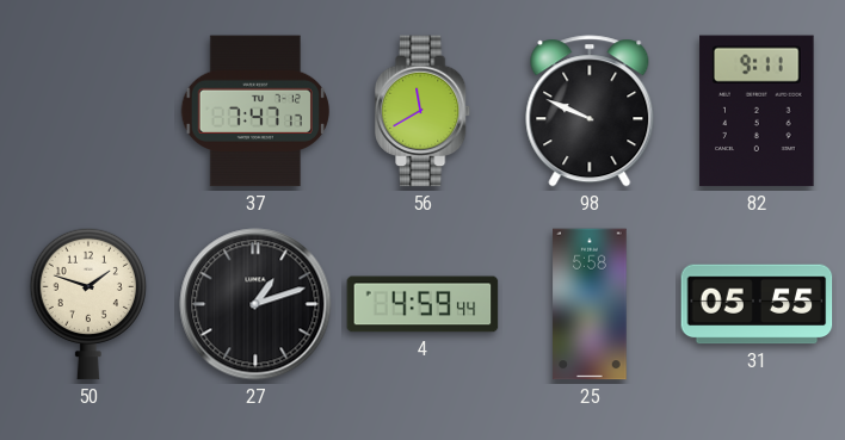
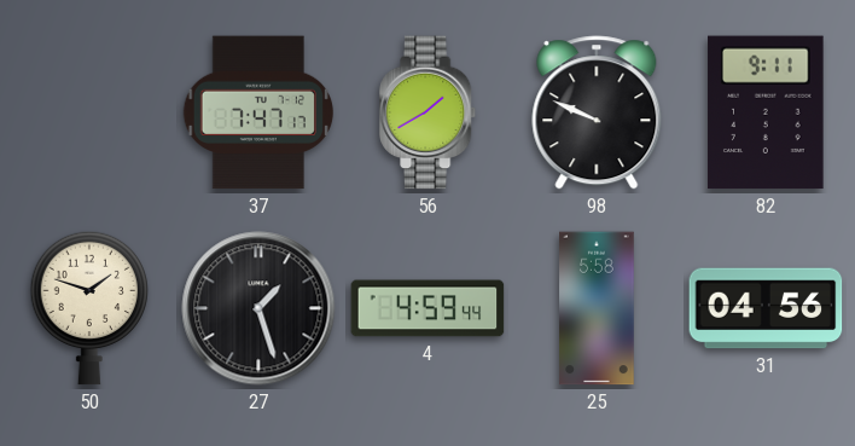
56: 11:40 -> 1:40
27: 1:12 -> 1:27
31: 05:55 -> 04:56
